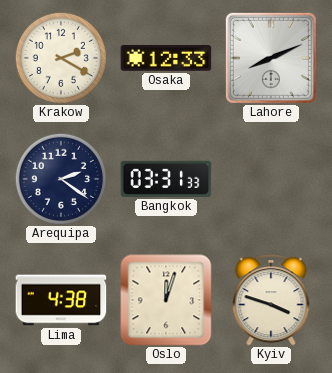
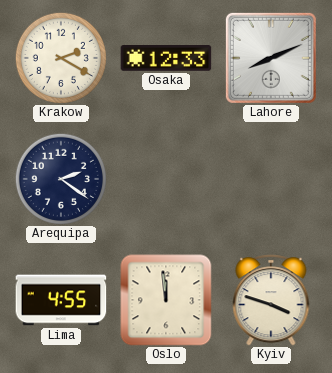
Bangkok: 03:31 -> none
Lima: 4:38 -> 4:55
Oslo: 12:03 -> 11:59
